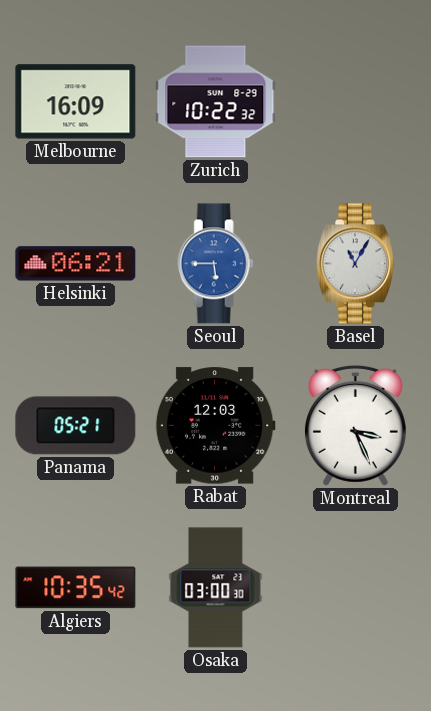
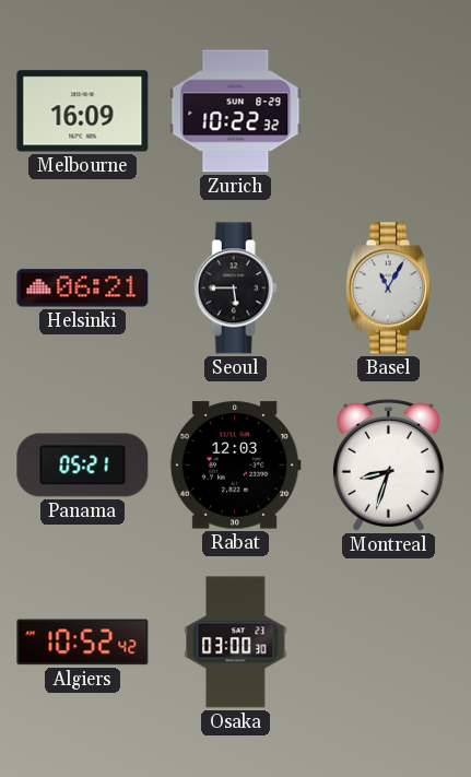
Seoul dial: blue -> black
Montreal: 3:26 -> 8:33
Algiers: 10:35 -> 10:52
